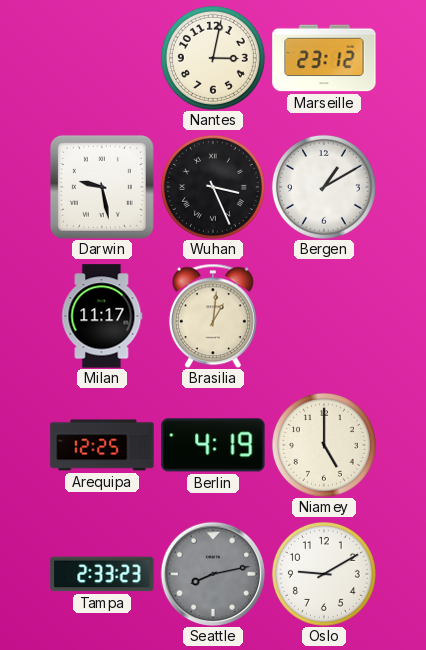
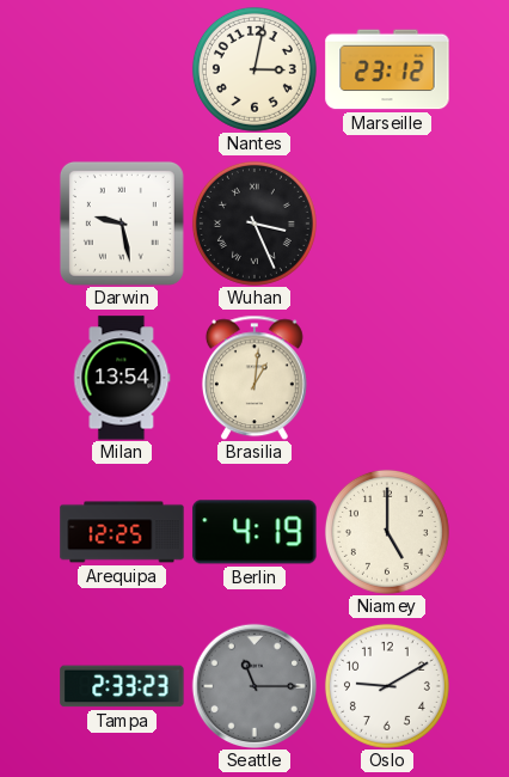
Bergen: 1:10 -> none
Milan: 11:17 -> 13:54
Seattle: 8:13 -> 11:15
